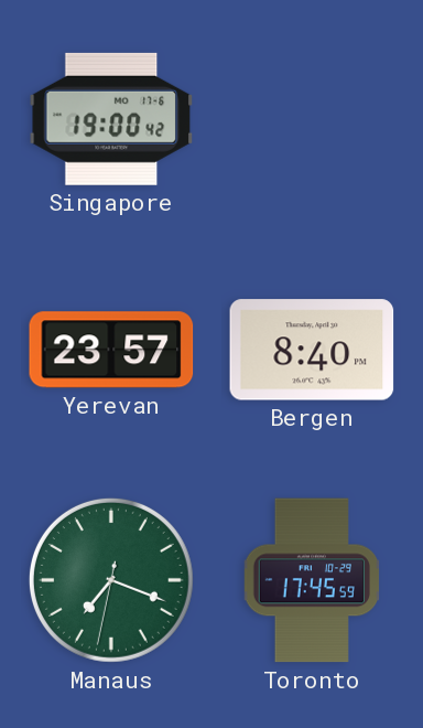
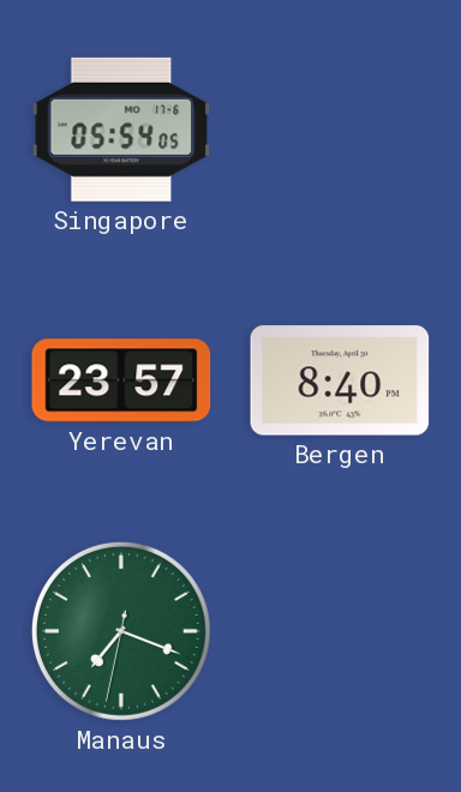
Singapore: 19:00 -> 05:54
Toronto: 17:45 -> none
